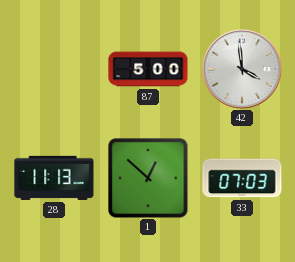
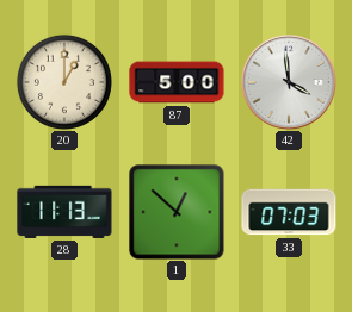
20: none -> 1:00
